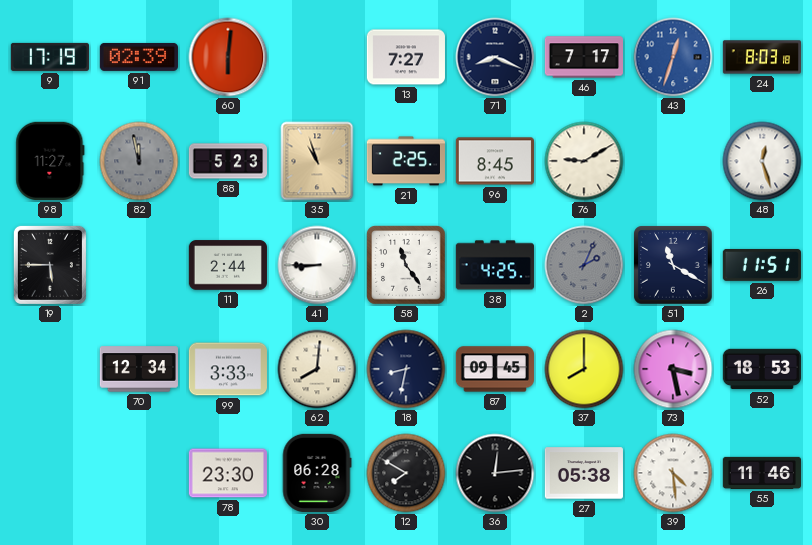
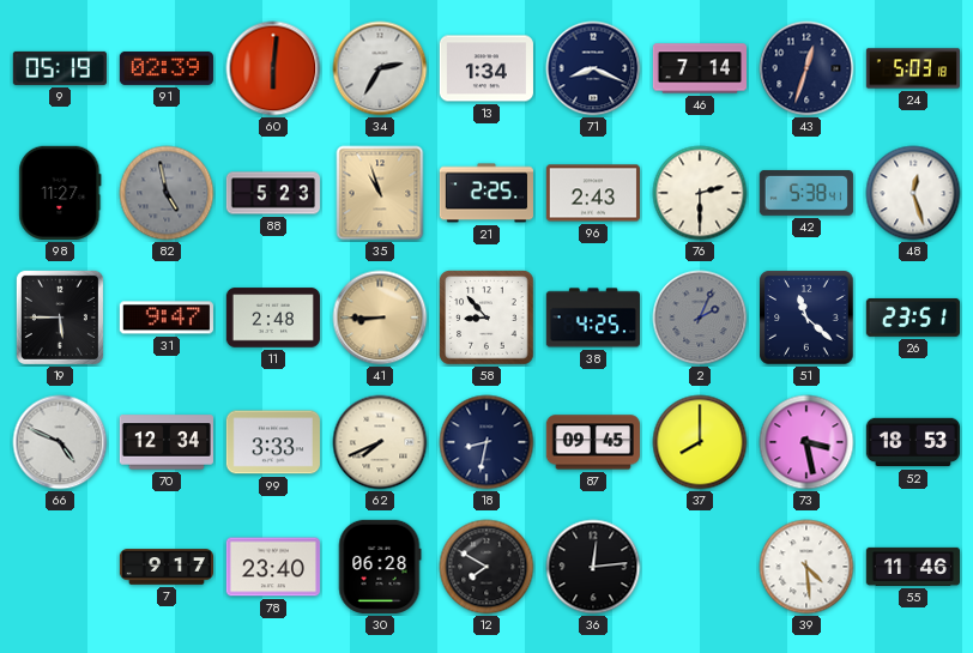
9: 17:19 -> 05:19
34: none -> 2:35
13: 7:27 -> 1:34
46: 7:17 -> 7:14
43 dial: blue -> navy
24: 8:03 -> 5:03
82: 11:58 -> 4:58
96: 8:45 -> 2:43
76: 9:10 -> 2:30
42: none -> 5:38
31: none -> 9:47
11: 2:44 -> 2:48
41 dial: white -> champagne
58: 11:24 -> 8:53
51: 11:20 -> 11:22
26: 11:51 -> 23:51
66: none -> 4:49
62: 8:01 -> 7:41
7: none -> 9:17
78: 23:30 -> 23:40
27: 05:38 -> none
